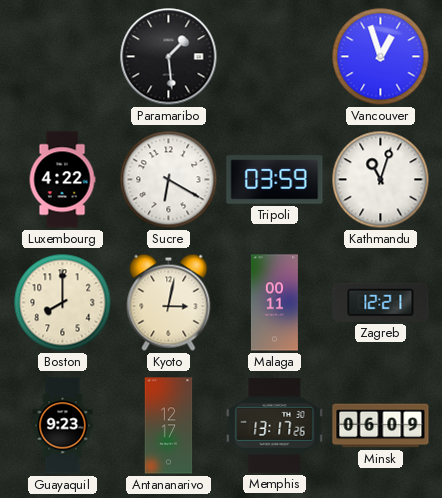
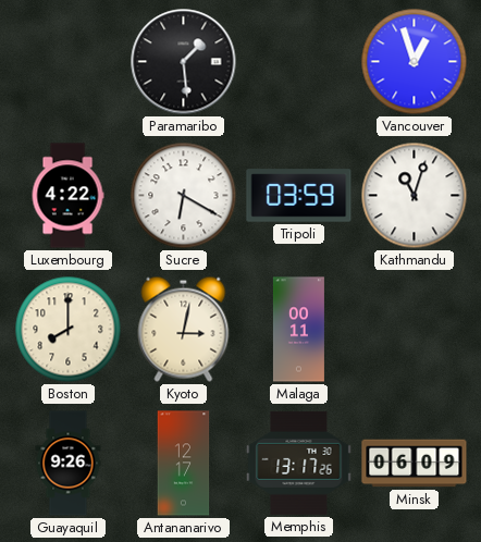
Zagreb: 12:21 -> none
Guayaquil: 9:23 -> 9:26
